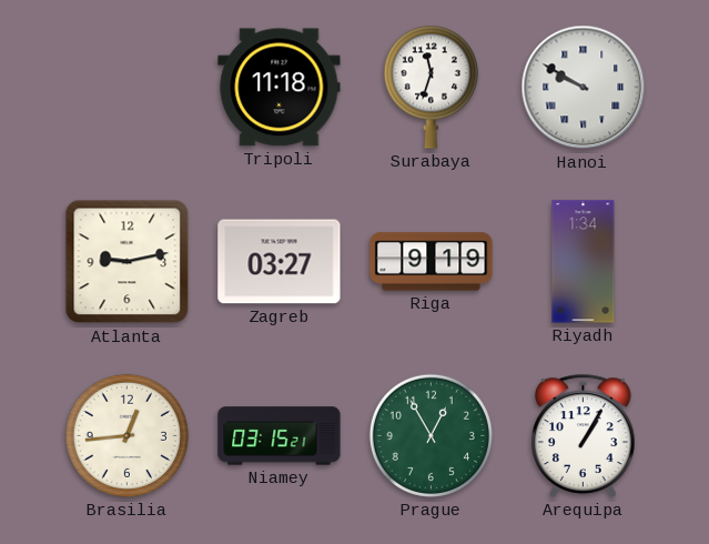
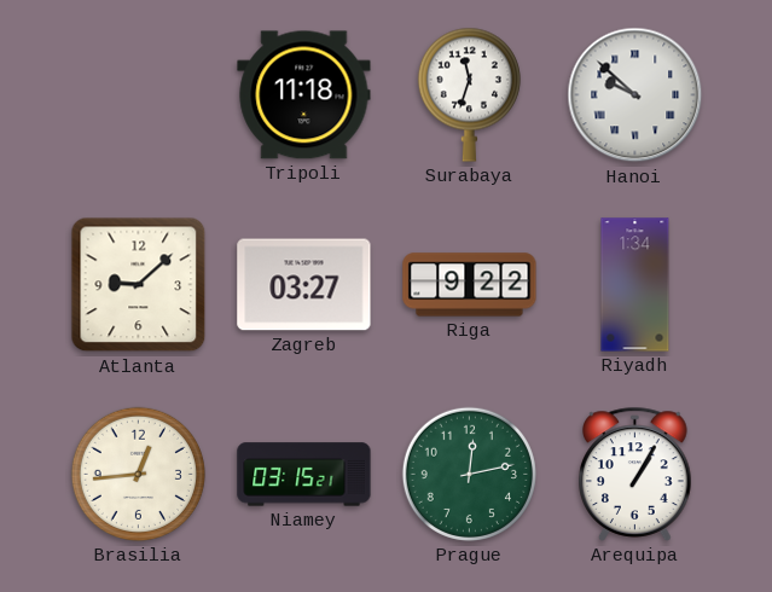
Hanoi: 9:50 -> 9:52
Atlanta: 9:13 -> 9:08
Riga: 9:19 -> 9:22
Prague: 12:55 -> 12:13
